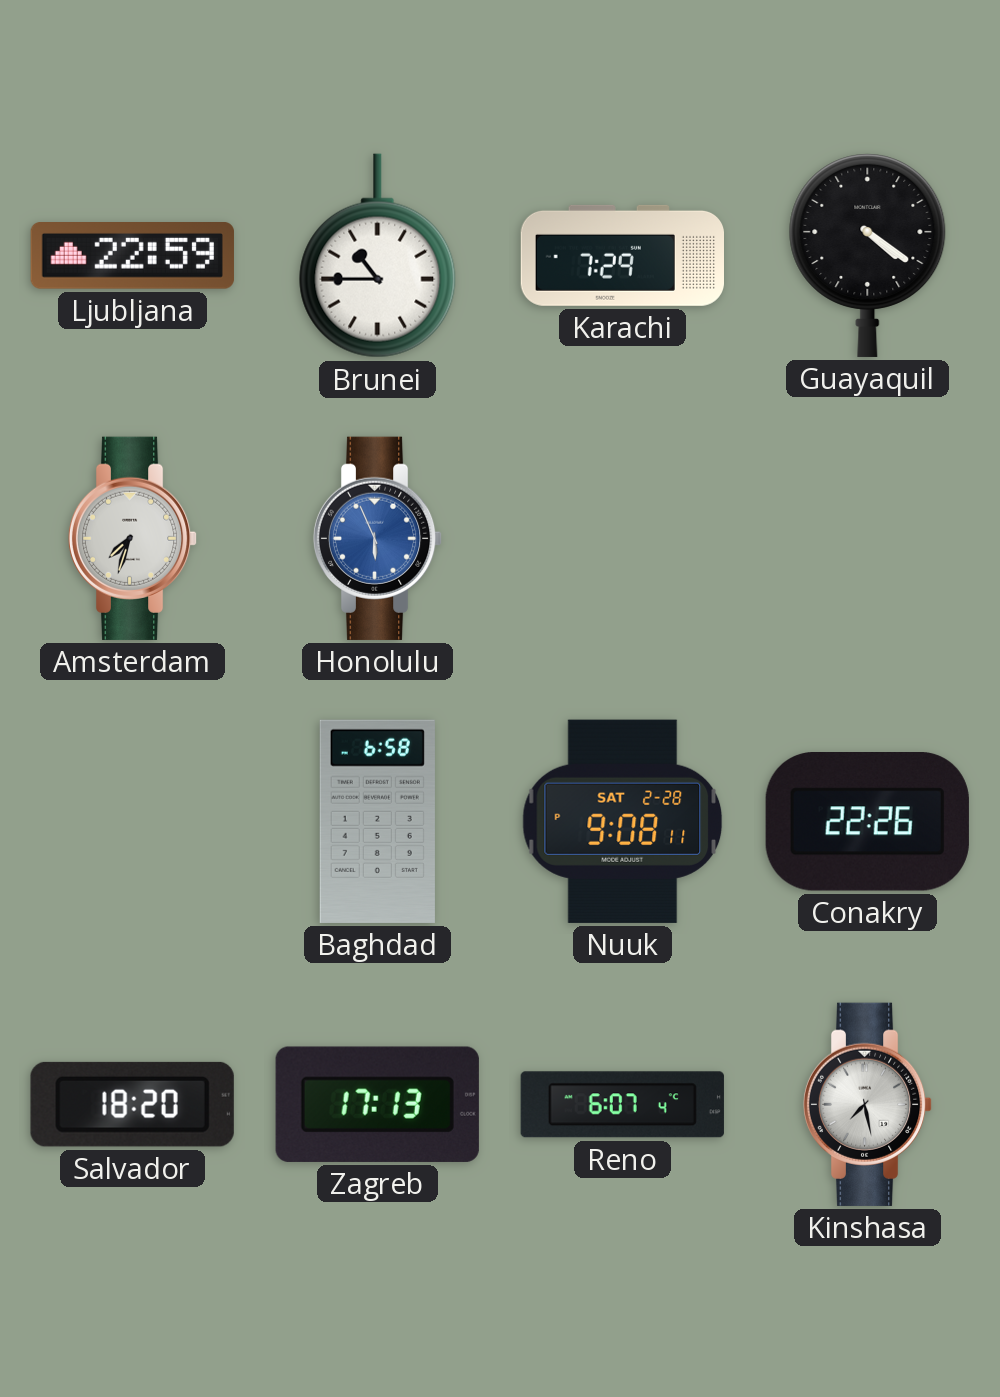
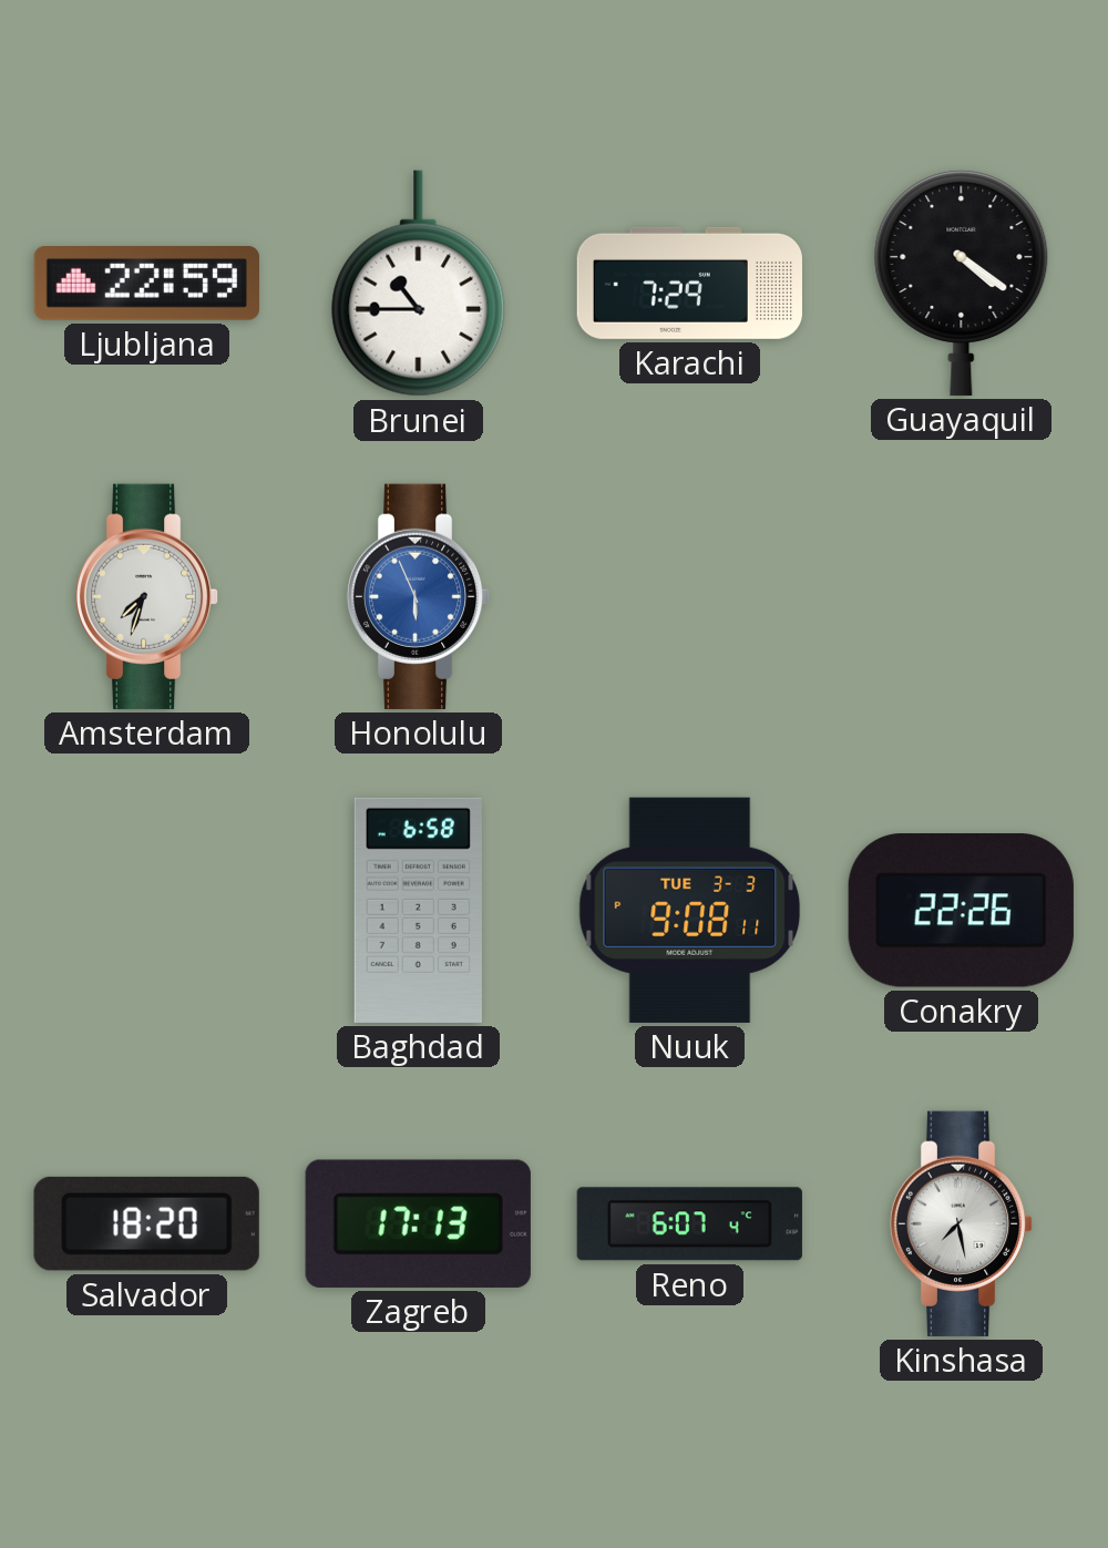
Nuuk date: SAT 2-28 -> TUE 3-3
